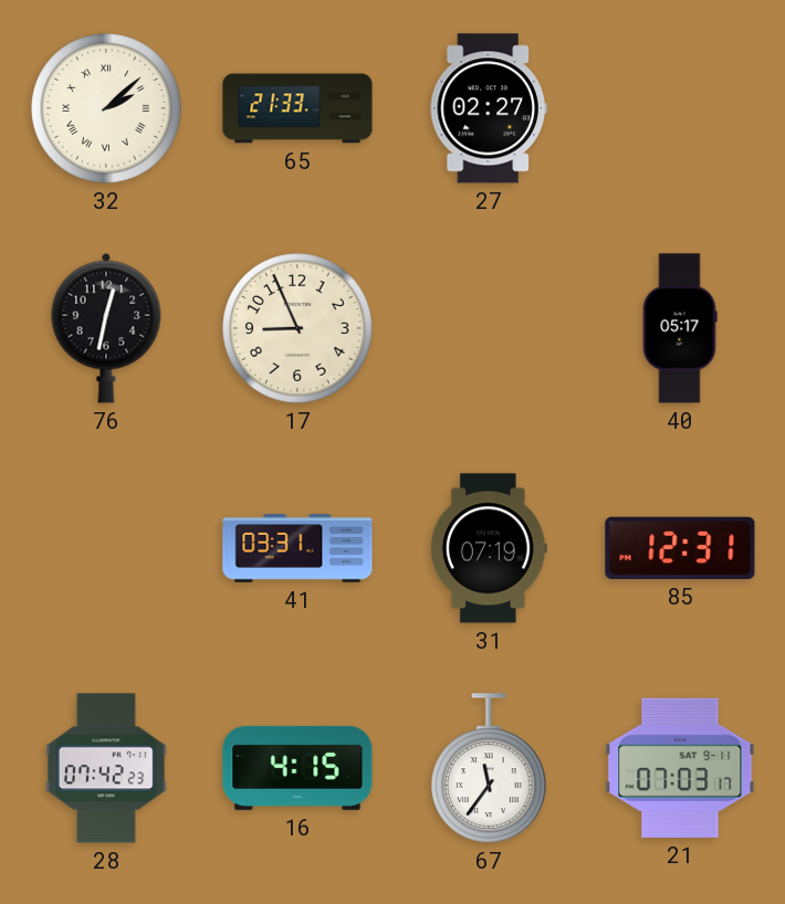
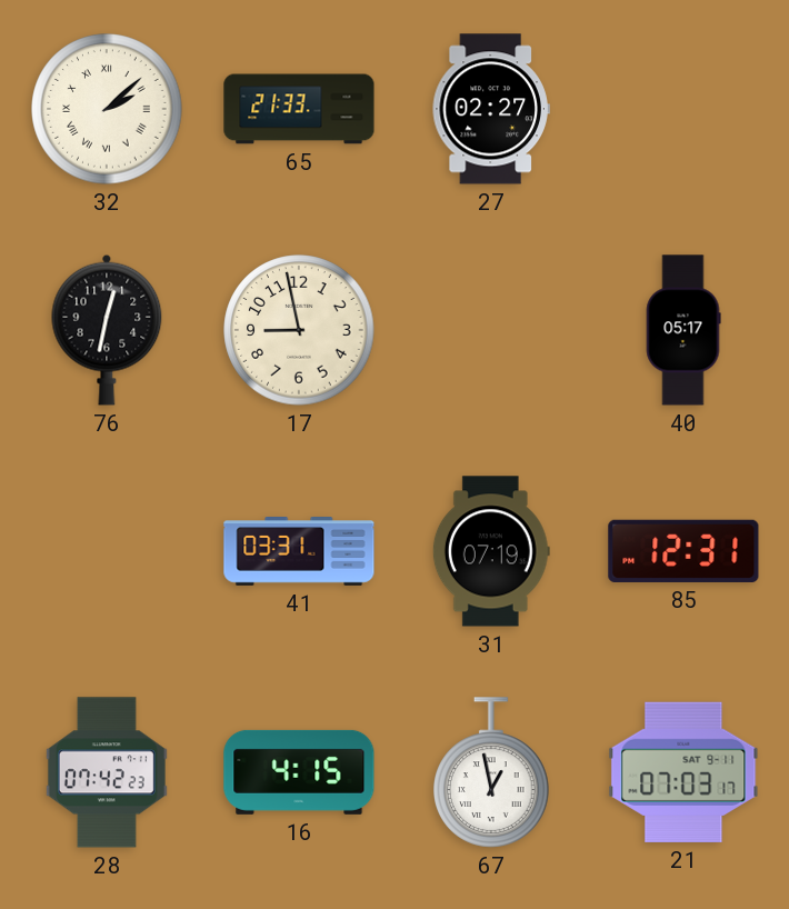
17: 8:56 -> 8:58
67: 11:36 -> 12:58
